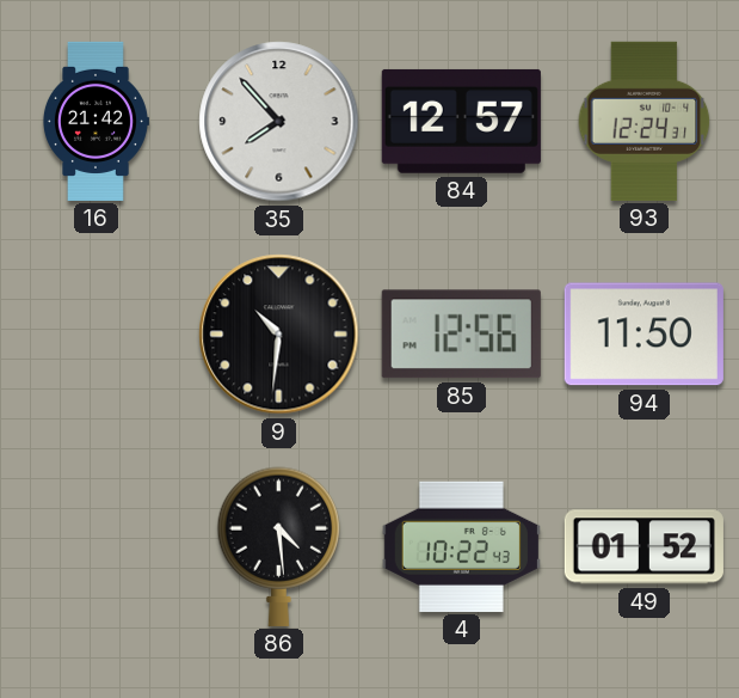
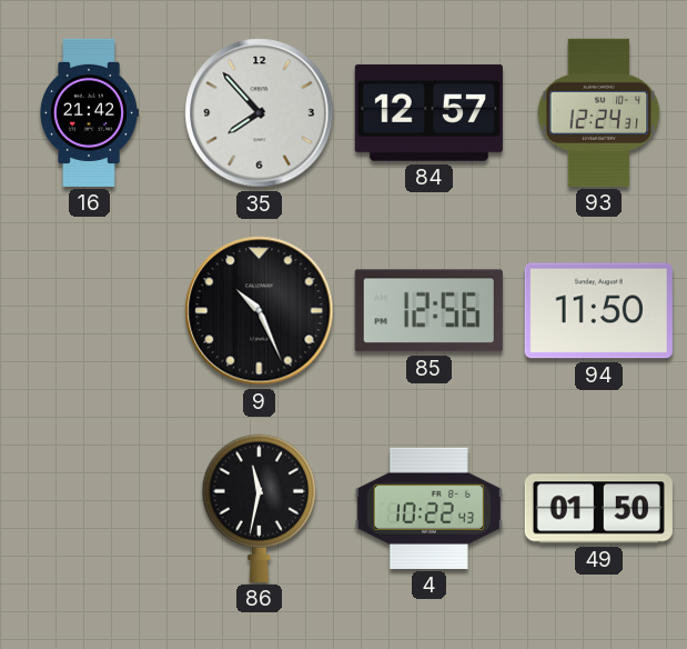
9: 10:31 -> 10:26
86: 4:29 -> 11:32
49: 01:52 -> 01:50
